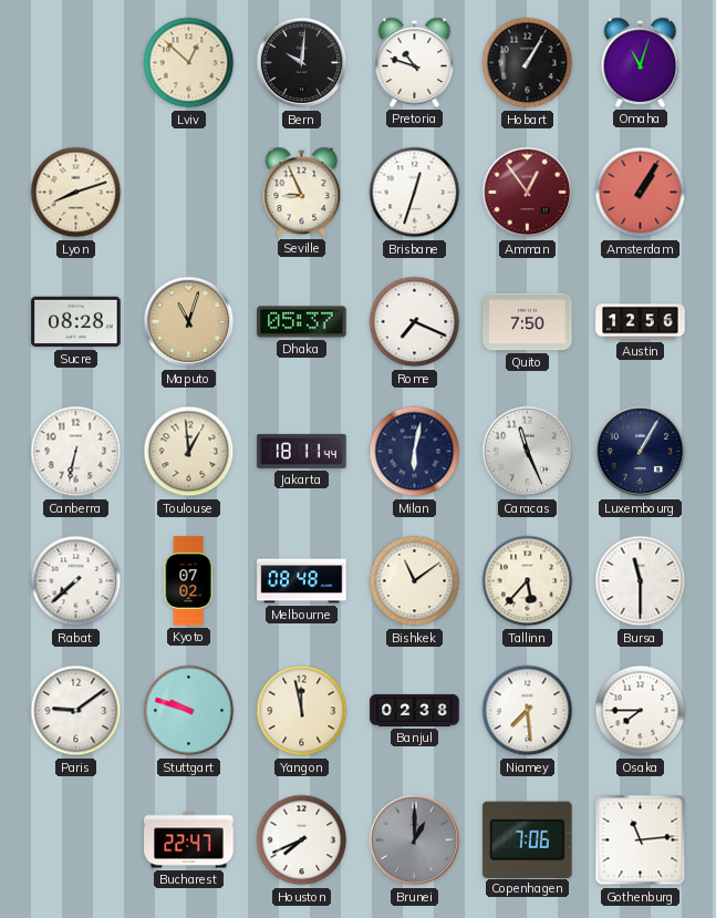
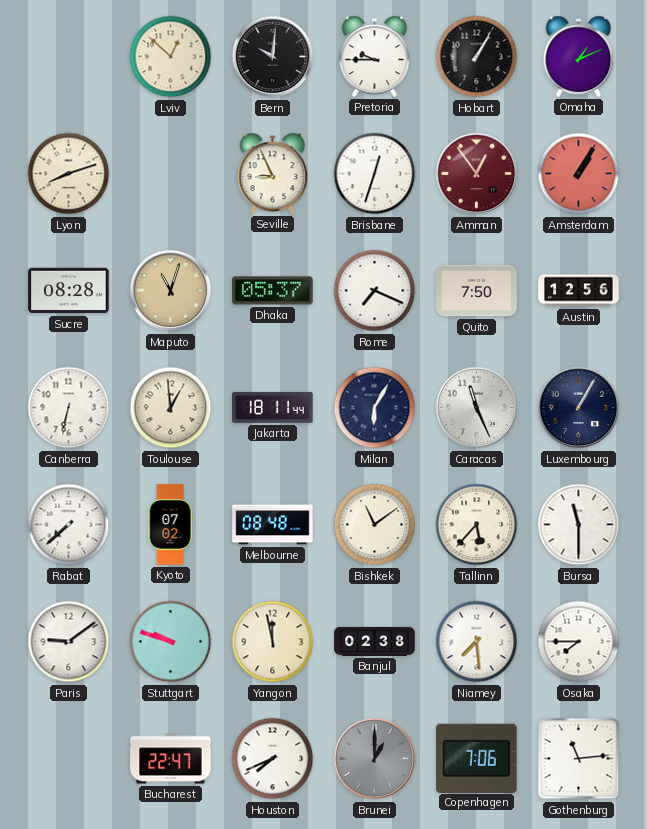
Pretoria: 10:48 -> 9:45
Omaha: 11:03 -> 1:11
Milan: 6:02 -> 6:05
